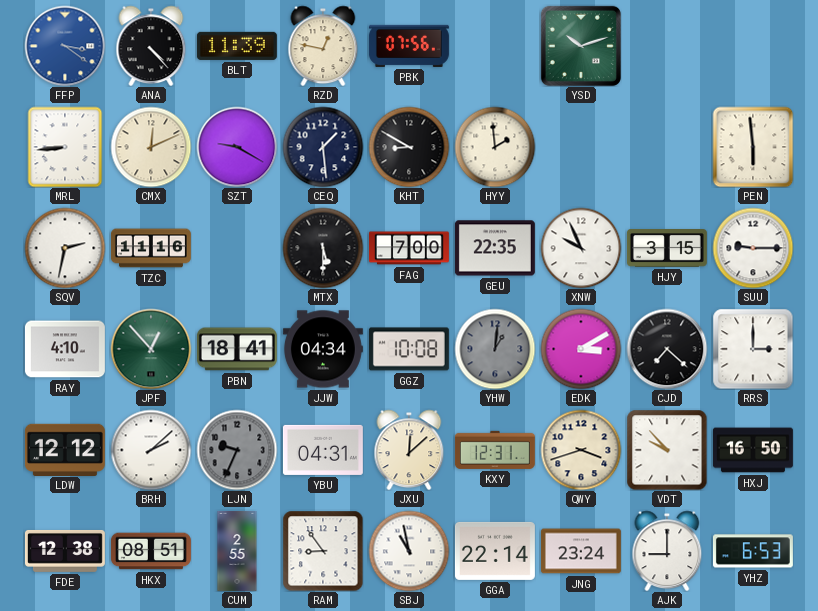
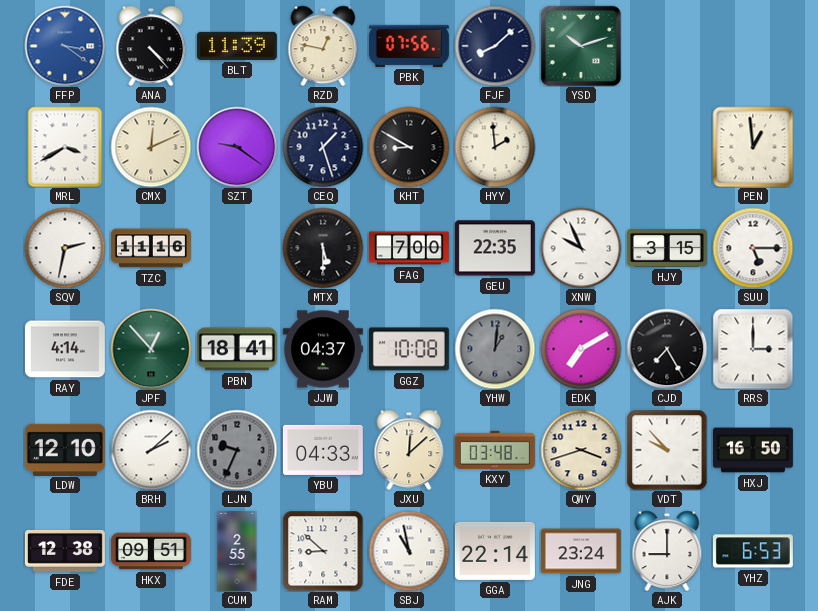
FJF: none -> 8:08
MRL: 8:44 -> 3:40
SZT: 9:20 -> 9:21
CEQ: 1:29 -> 1:27
PEN: 5:59 -> 12:59
SUU: 9:15 -> 5:15
RAY: 4:10 -> 4:14
JJW: 04:34 -> 04:37
EDK: 3:10 -> 7:10
CJD: 7:22 -> 7:25
LDW: 12:12 -> 12:10
YBU: 04:31 -> 04:33
KXY: 12:31 -> 03:48
HKX: 08:51 -> 09:51
RAM: 8:54 -> 8:52
